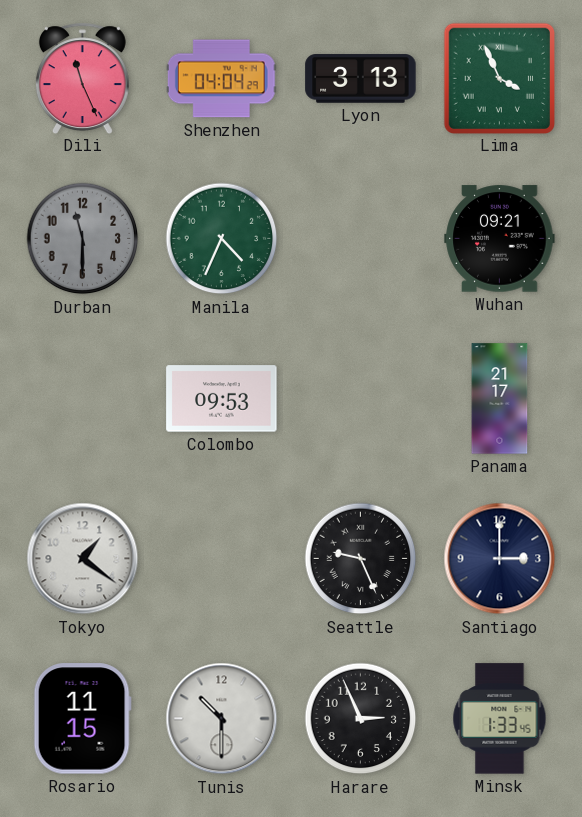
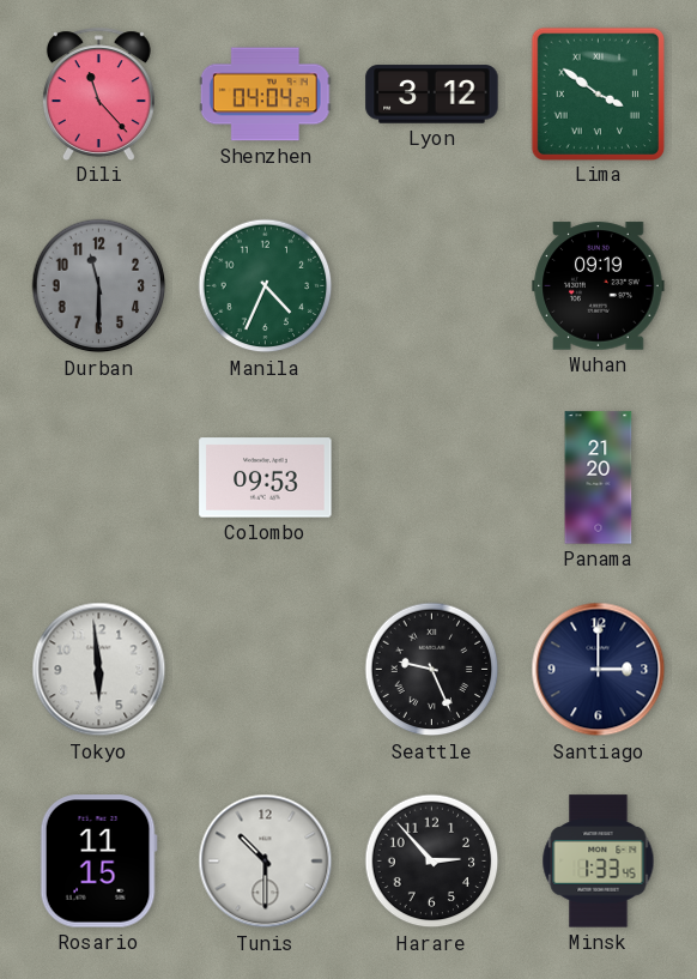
Dili: 11:26 -> 11:23
Lyon: 3:13 -> 3:12
Lima: 3:56 -> 3:51
Wuhan: 09:21 -> 09:19
Panama: 21:17 -> 21:20
Tokyo: 1:21 -> 5:59
Harare: 2:56 -> 2:53
